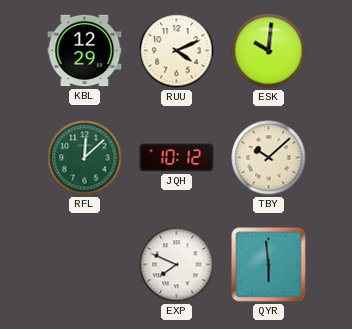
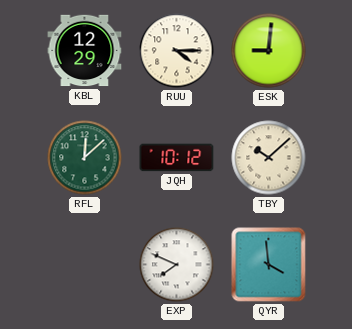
RUU: 4:11 -> 4:15
ESK: 10:01 -> 9:01
QYR: 5:59 -> 3:59
